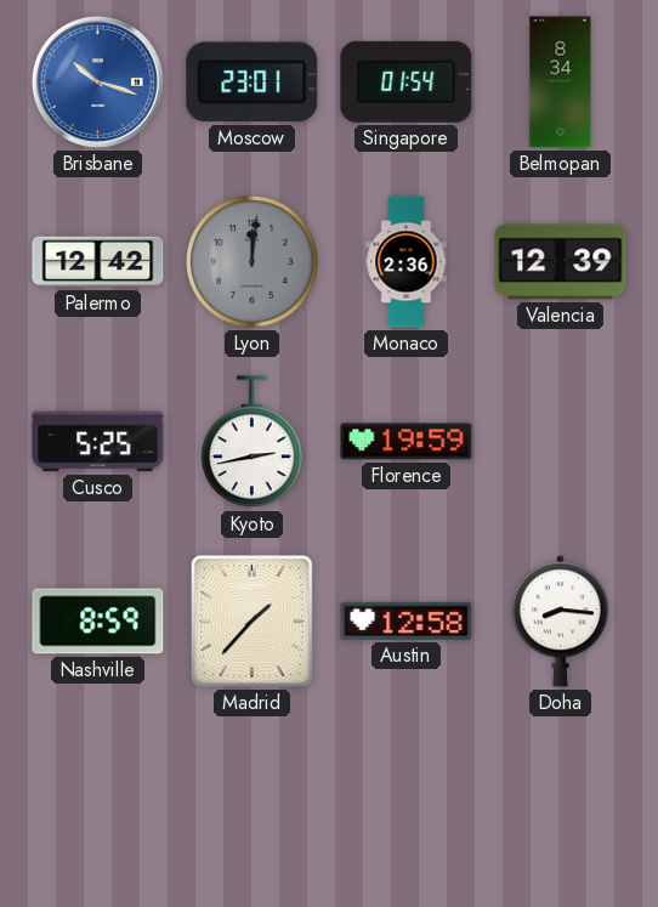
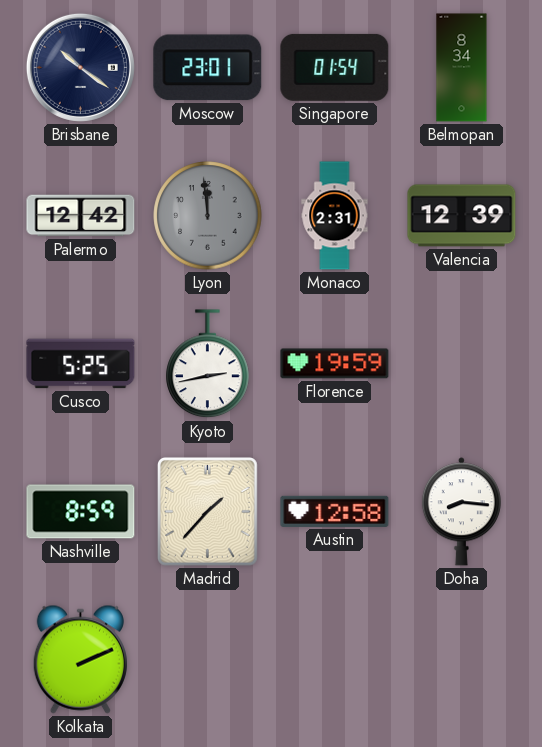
Brisbane: 10:18 -> 10:21
Brisbane dial: blue -> navy
Lyon: 12:01 -> 11:59
Monaco: 2:36 -> 2:31
Kolkata: none -> 2:11
